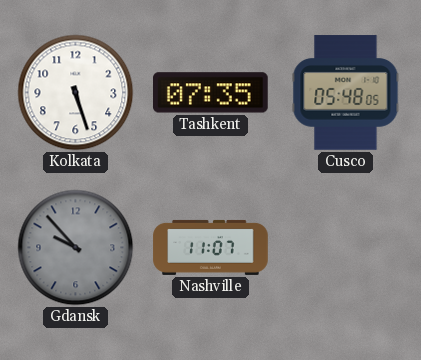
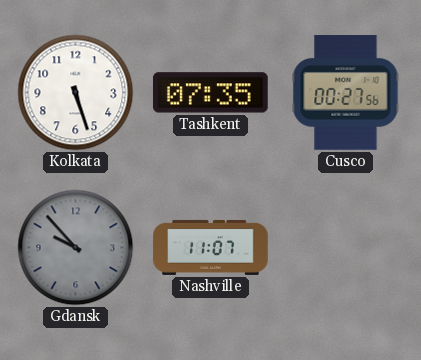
Cusco: 05:48 -> 00:27
